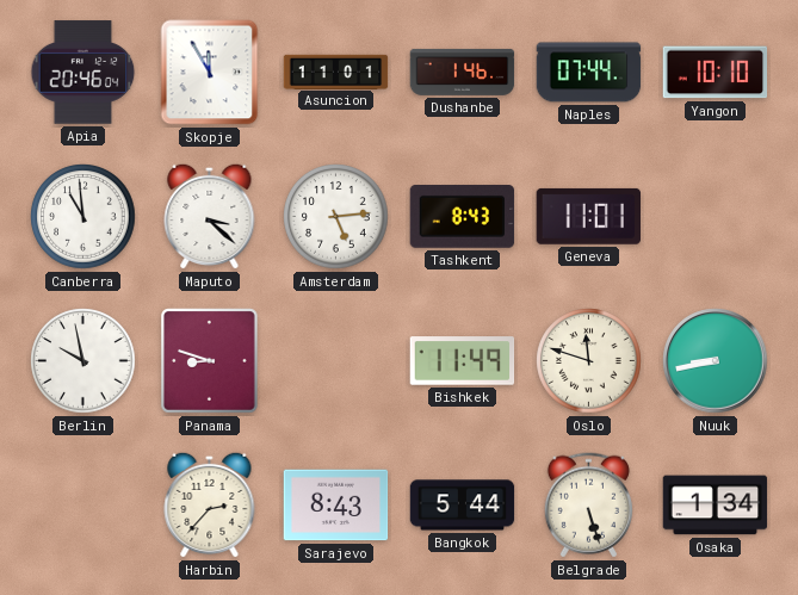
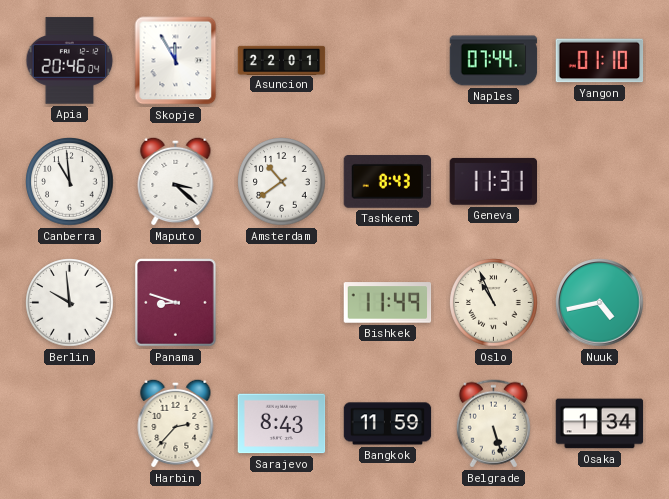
Asuncion: 11:01 -> 22:01
Dushanbe: 1:46 -> none
Yangon: 10:10 -> 01:10
Amsterdam: 5:14 -> 10:39
Geneva: 11:01 -> 11:31
Berlin: 9:58 -> 9:59
Oslo: 11:48 -> 10:56
Nuuk: 8:43 -> 4:43
Bangkok: 5:44 -> 11:59
